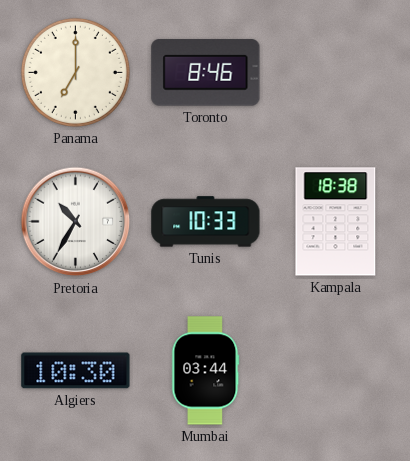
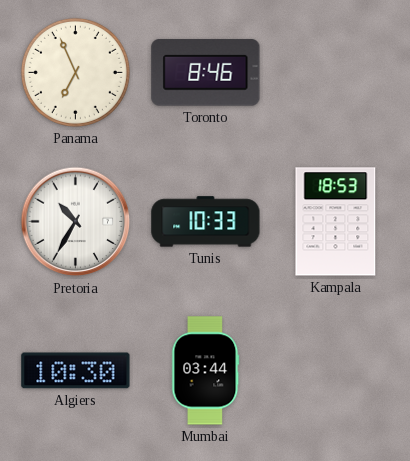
Panama: 7:00 -> 6:56
Kampala: 18:38 -> 18:53
